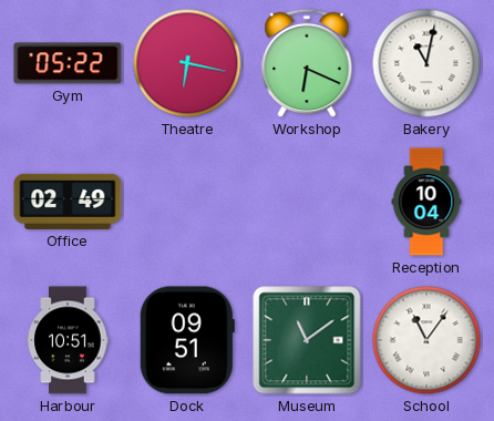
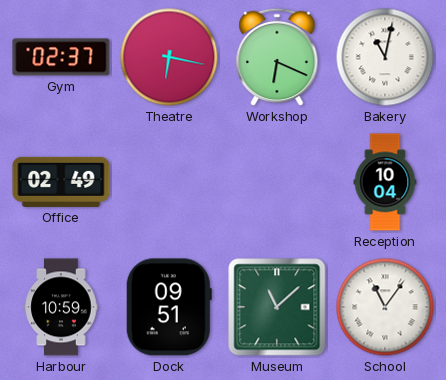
Gym: 05:22 -> 02:37
Harbour: 10:51 -> 10:59
Museum: 11:09 -> 11:08
